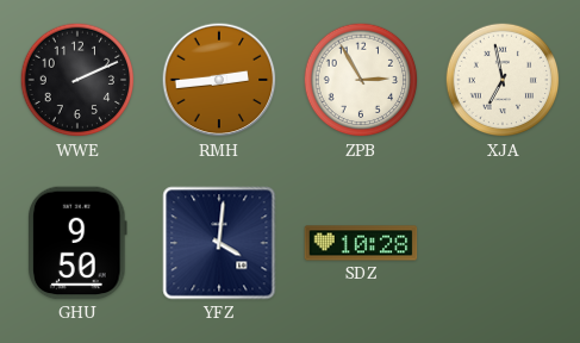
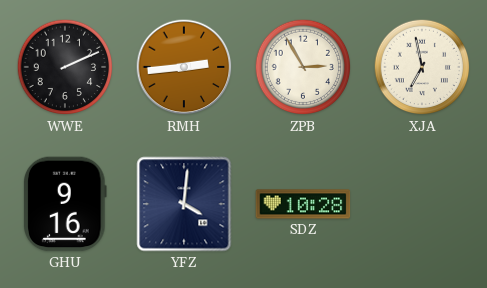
GHU: 9:50 -> 9:16
